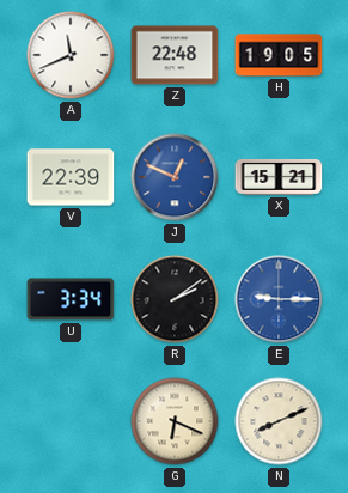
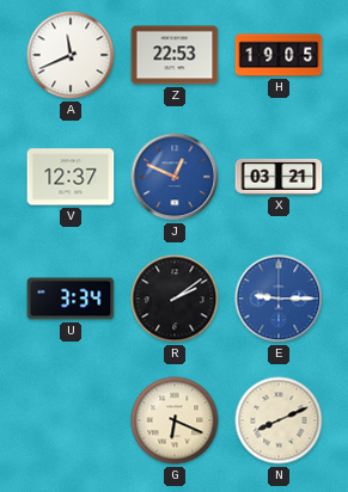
Z: 22:48 -> 22:53
V: 22:39 -> 12:37
X: 15:21 -> 03:21
